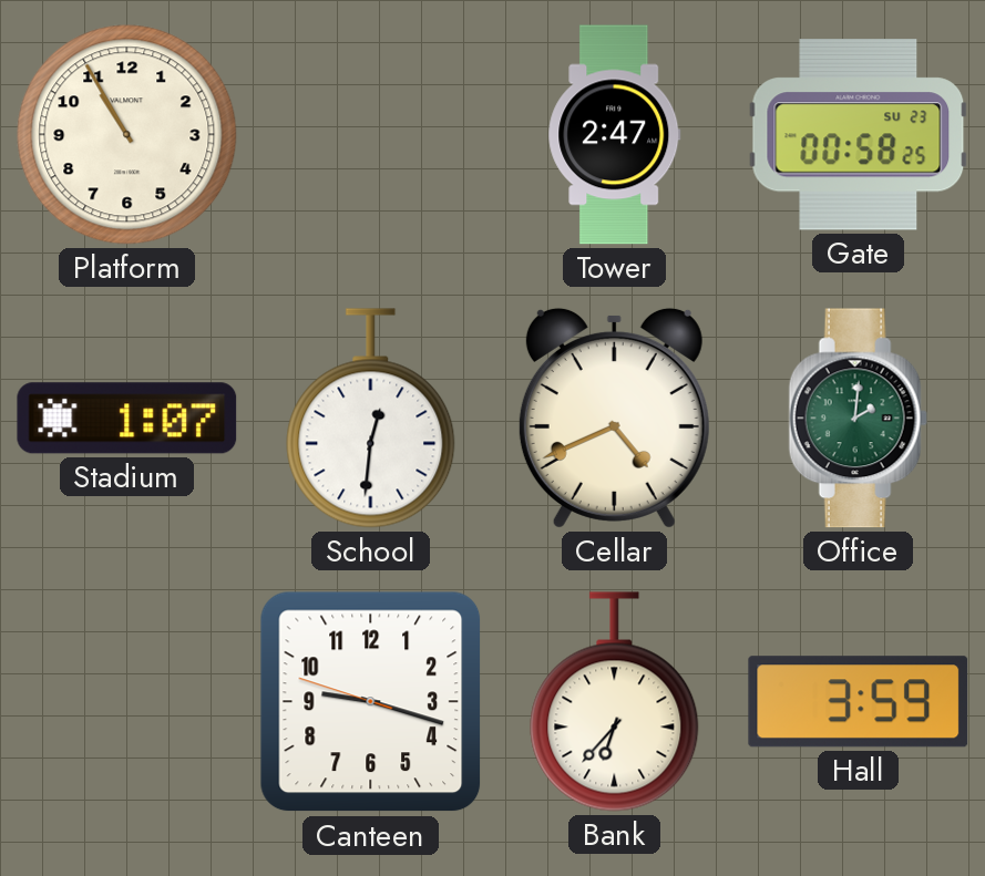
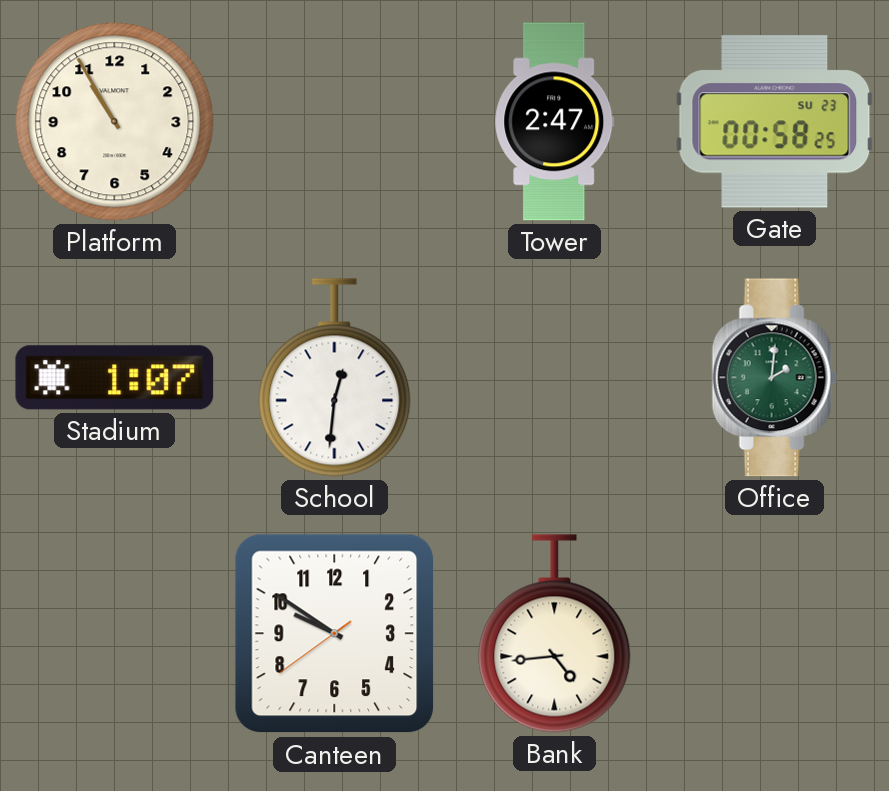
Cellar: 4:41 -> none
Canteen: 9:17 -> 9:50
Bank: 6:37 -> 4:44
Hall: 3:59 -> none
